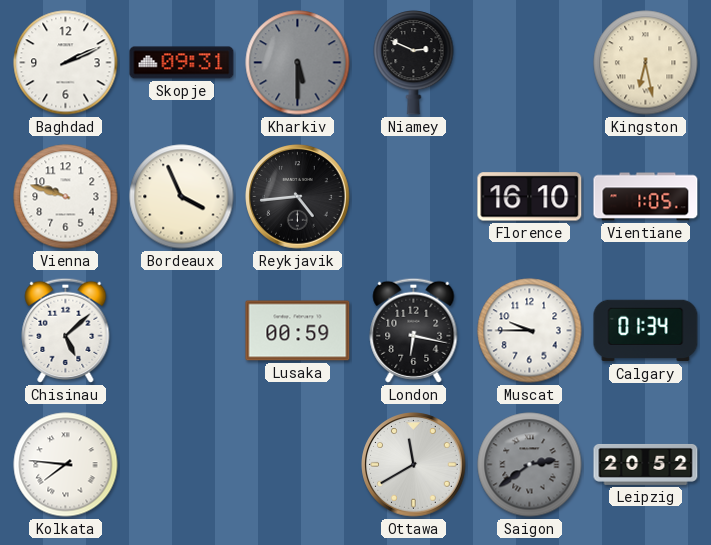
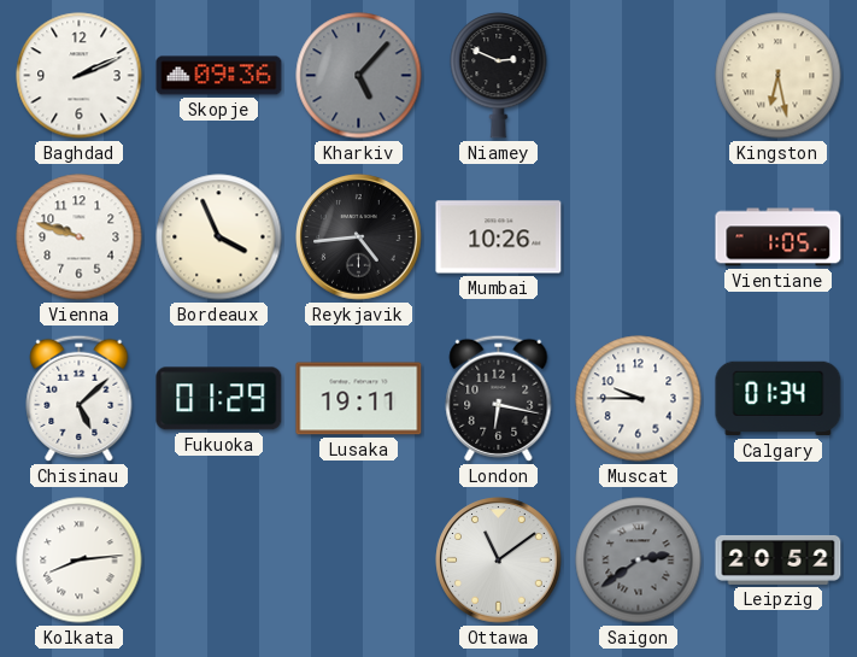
Skopje: 09:31 -> 09:36
Kharkiv: 5:30 -> 5:07
Mumbai: none -> 10:26
Florence: 16:10 -> none
Fukuoka: none -> 01:29
Lusaka: 00:59 -> 19:11
Kolkata: 7:46 -> 8:14
Ottawa: 11:40 -> 11:09
